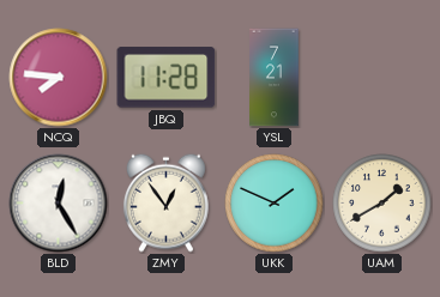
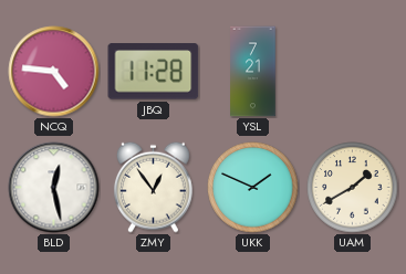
NCQ: 7:46 -> 4:46
BLD: 12:25 -> 12:28
